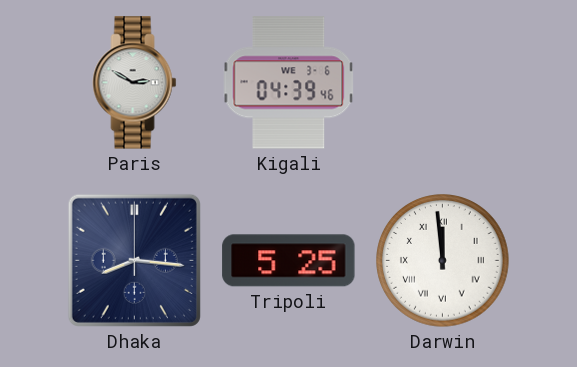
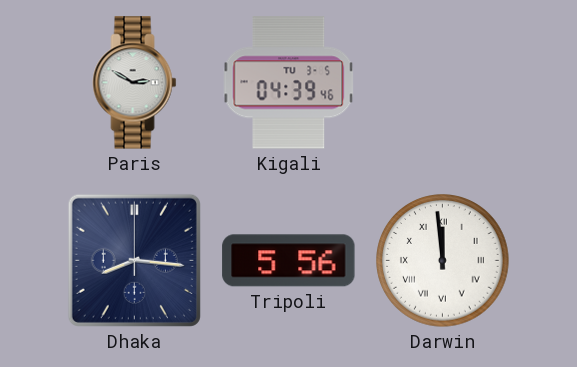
Kigali date: WE 3-6 -> TU 3-5
Tripoli: 5:25 -> 5:56
